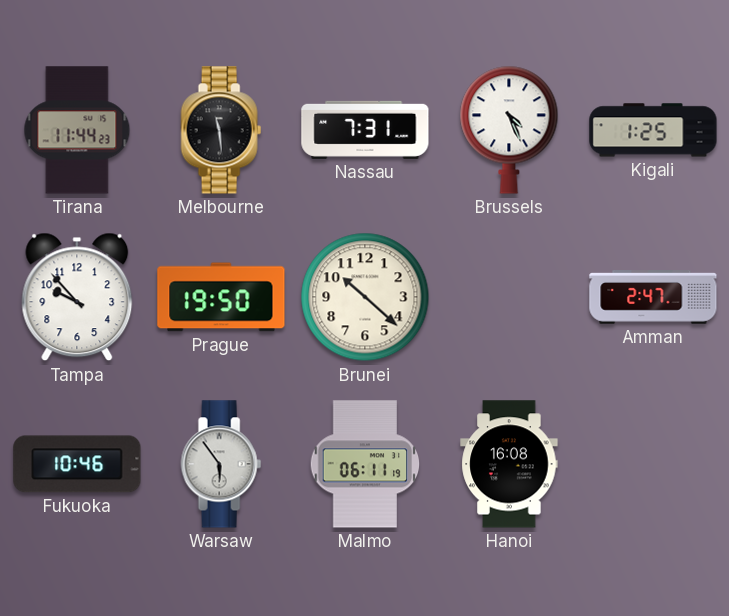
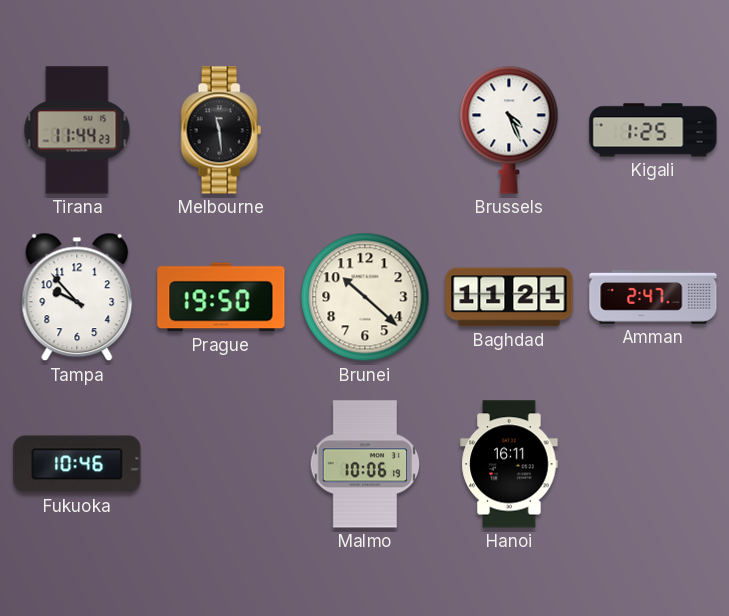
Nassau: 7:31 -> none
Baghdad: none -> 11:21
Warsaw: 5:54 -> none
Malmo: 06:11 -> 10:06
Hanoi: 16:08 -> 16:11
